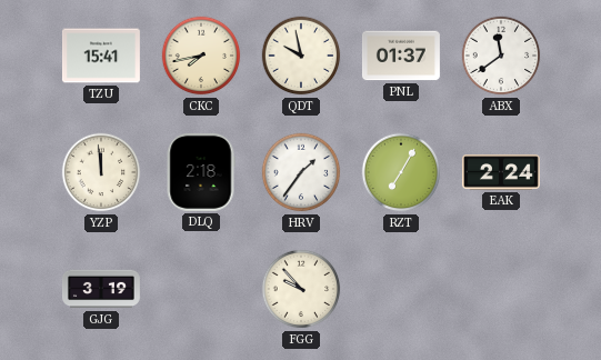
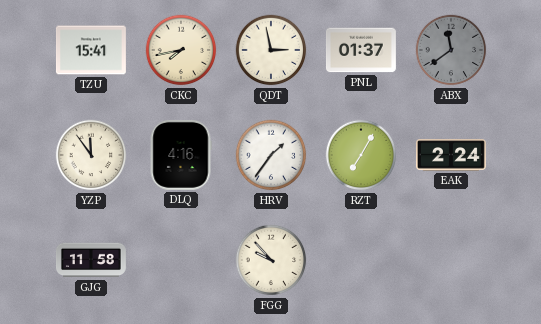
QDT: 9:58 -> 2:58
ABX dial: white -> grey
YZP: 11:59 -> 11:54
DLQ: 2:18 -> 4:16
GJG: 3:19 -> 11:58
